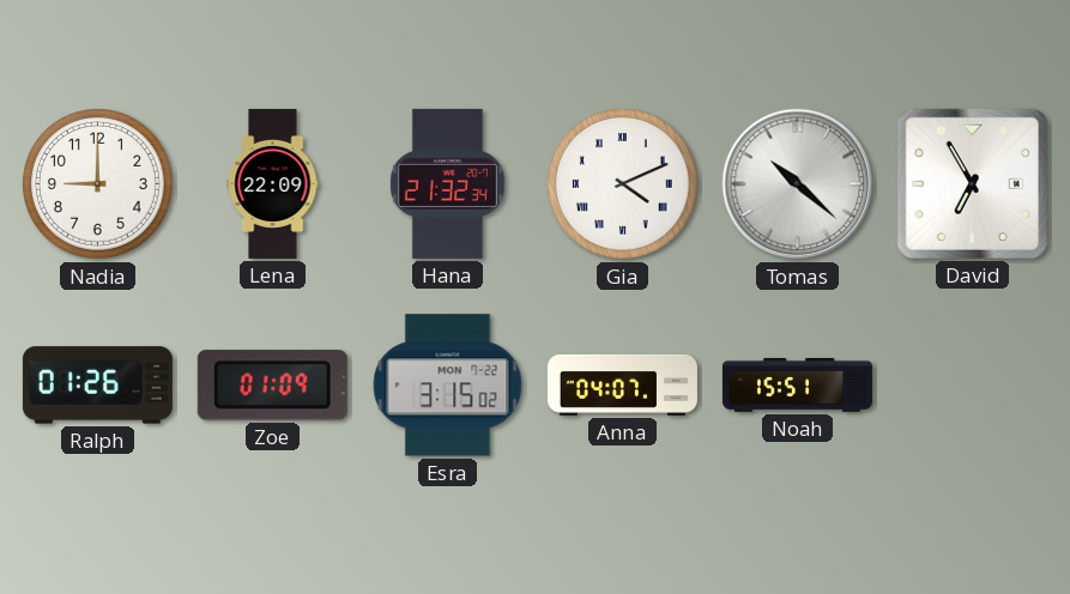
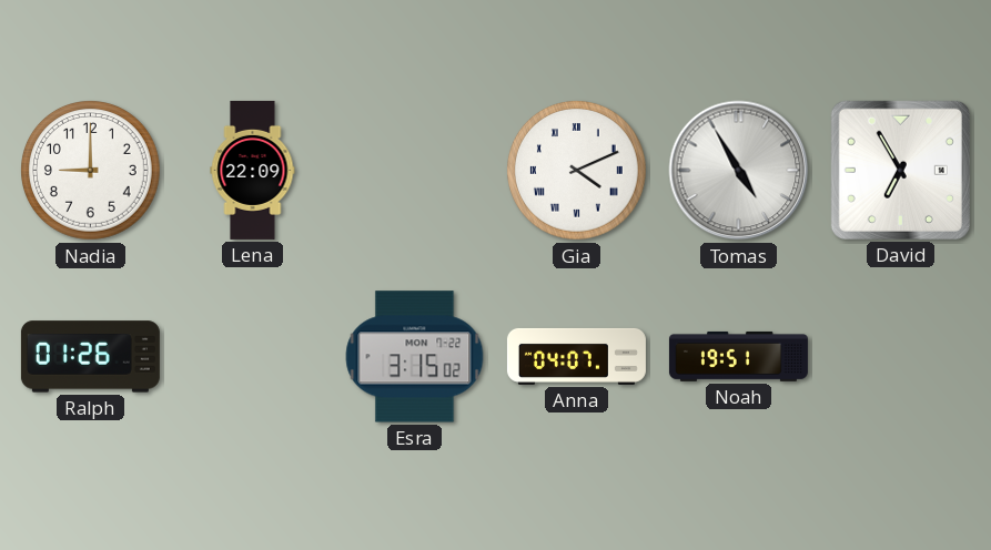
Hana: 21:32 -> none
Tomas: 10:22 -> 4:55
Zoe: 01:09 -> none
Noah: 15:51 -> 19:51
